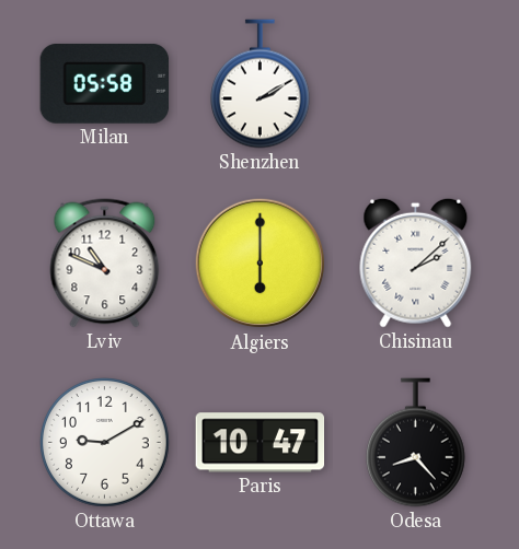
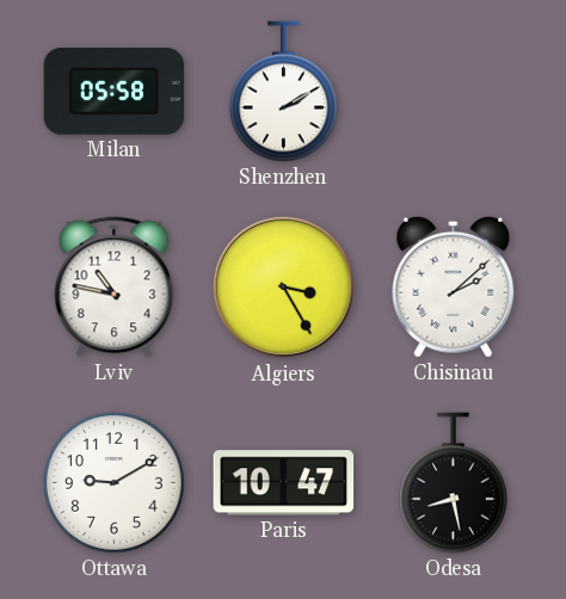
Lviv: 10:49 -> 10:47
Algiers: 6:00 -> 3:25
Odesa: 8:23 -> 8:28
